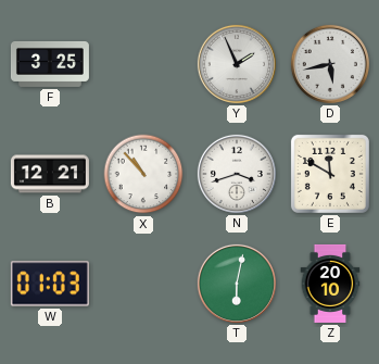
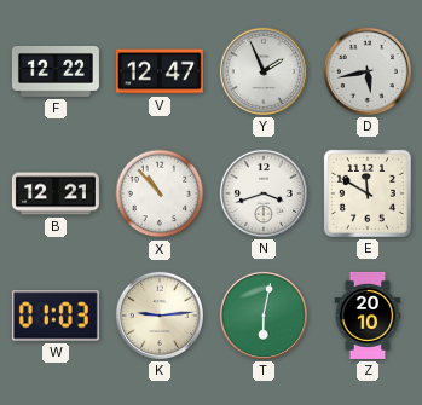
F: 3:25 -> 12:22
V: none -> 12:47
K: none -> 9:14
